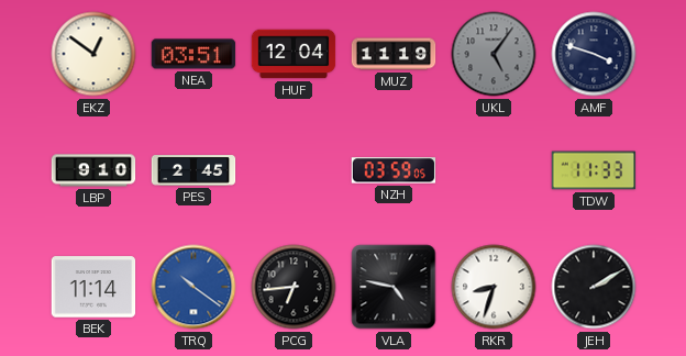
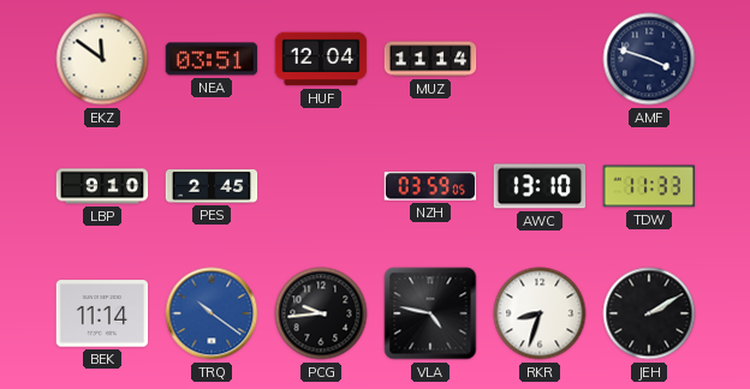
EKZ: 12:51 -> 11:51
MUZ: 11:19 -> 11:14
UKL: 5:06 -> none
AWC: none -> 13:10
PCG: 6:44 -> 9:44
